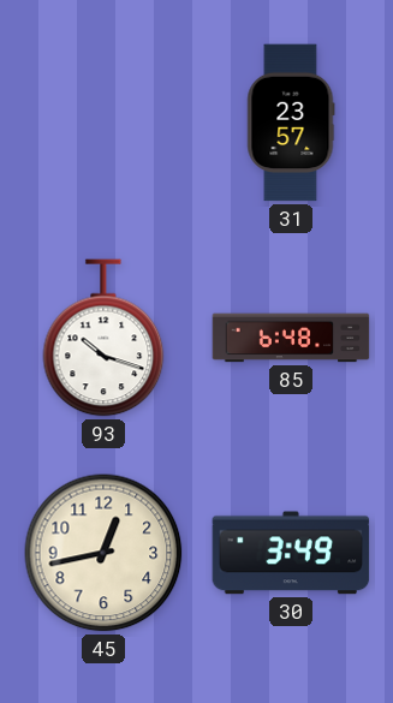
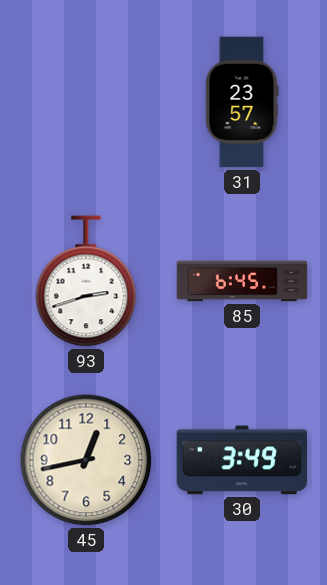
93: 10:18 -> 2:42
85: 6:48 -> 6:45
